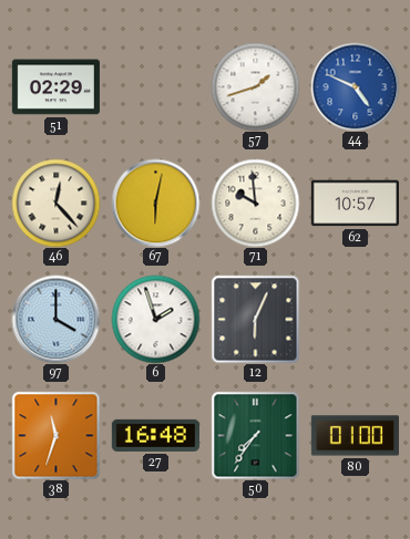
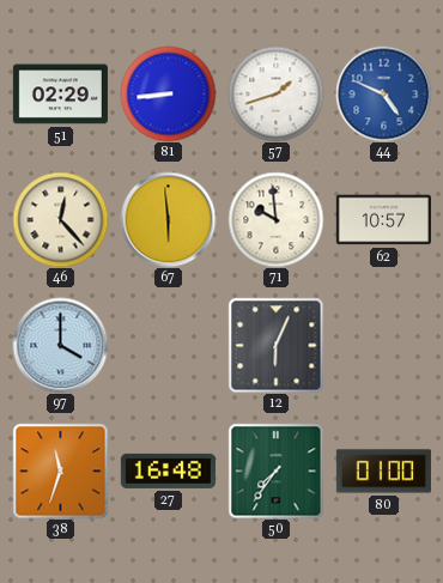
81: none -> 8:44
67: 6:02 -> 5:59
6: 1:57 -> none
